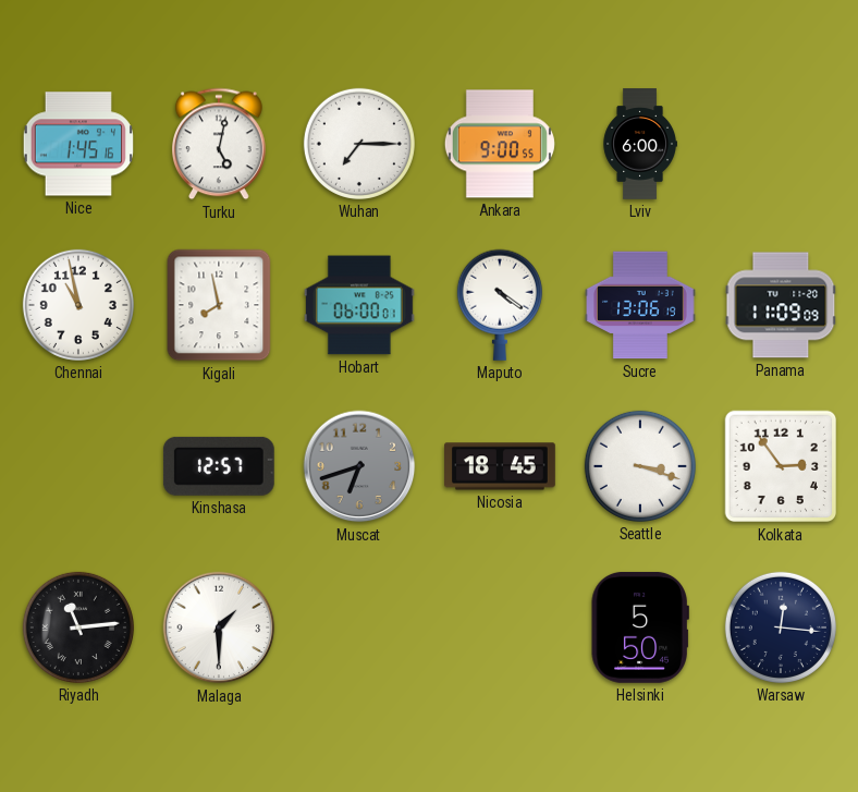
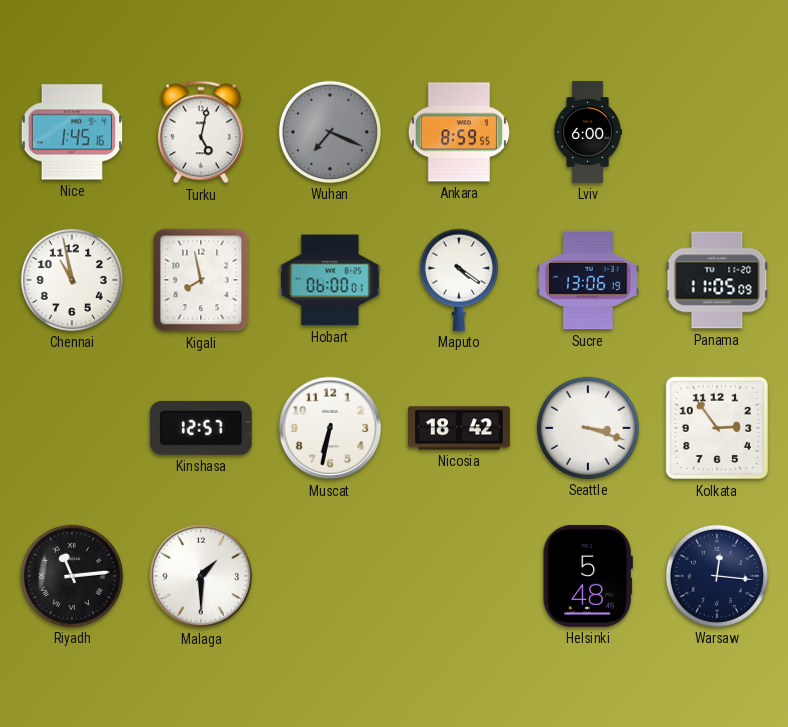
Wuhan: 7:15 -> 7:19
Wuhan dial: white -> grey
Ankara: 9:00 -> 8:59
Panama: 11:09 -> 11:05
Muscat: 6:42 -> 6:32
Muscat dial: grey -> white
Nicosia: 18:45 -> 18:42
Helsinki: 5:50 -> 5:48
